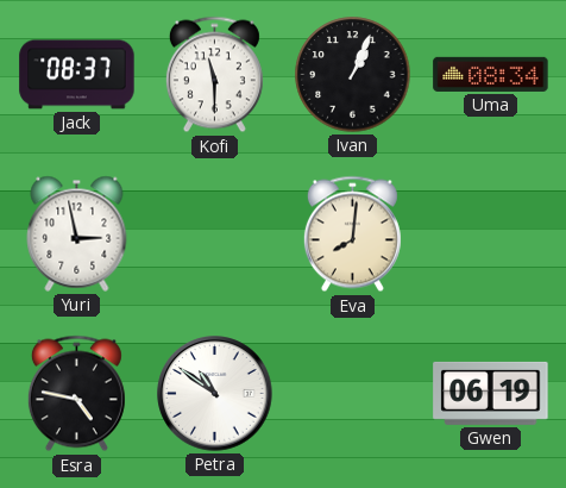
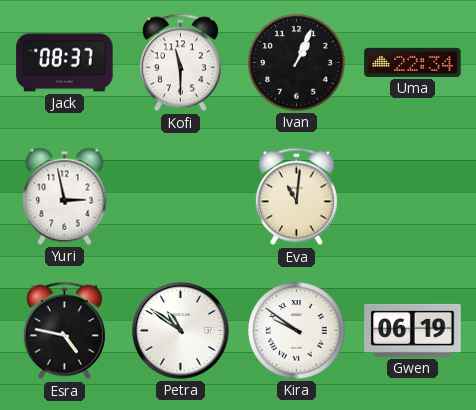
Uma: 08:34 -> 22:34
Eva: 8:01 -> 11:01
Kira: none -> 9:51
